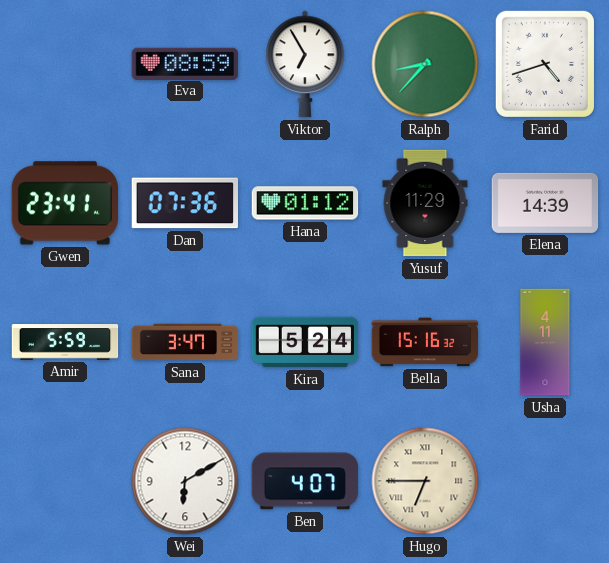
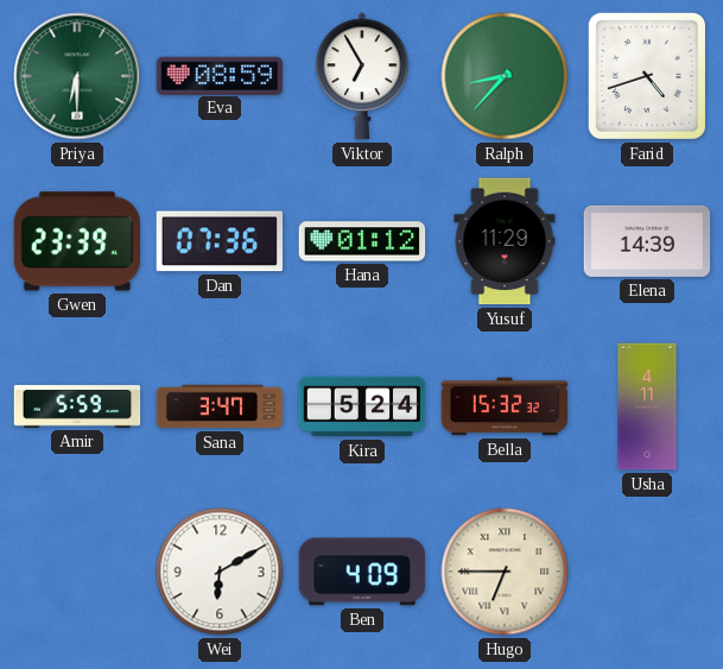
Priya: none -> 6:30
Gwen: 23:41 -> 23:39
Bella: 15:16 -> 15:32
Ben: 4:07 -> 4:09
